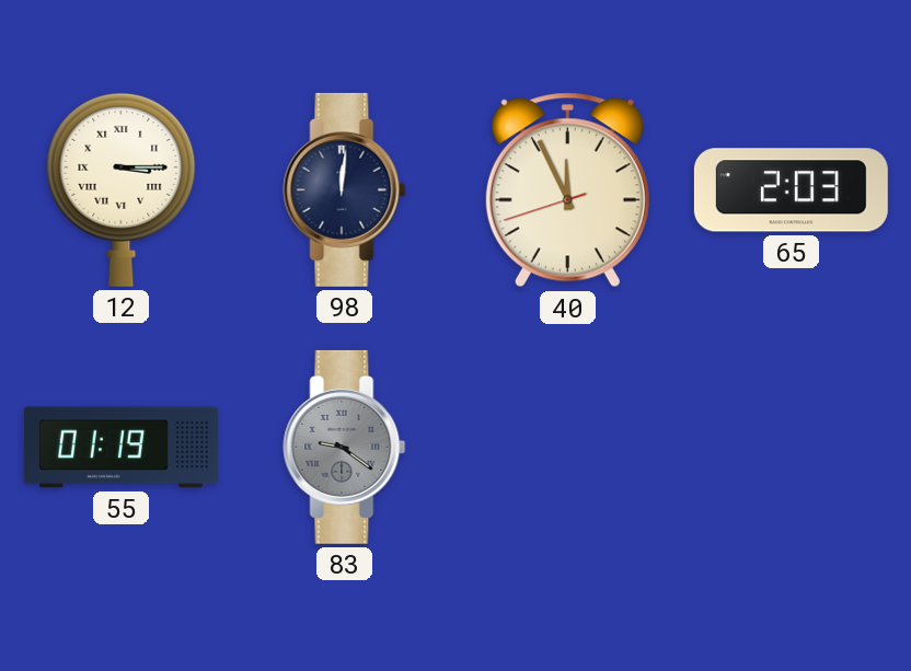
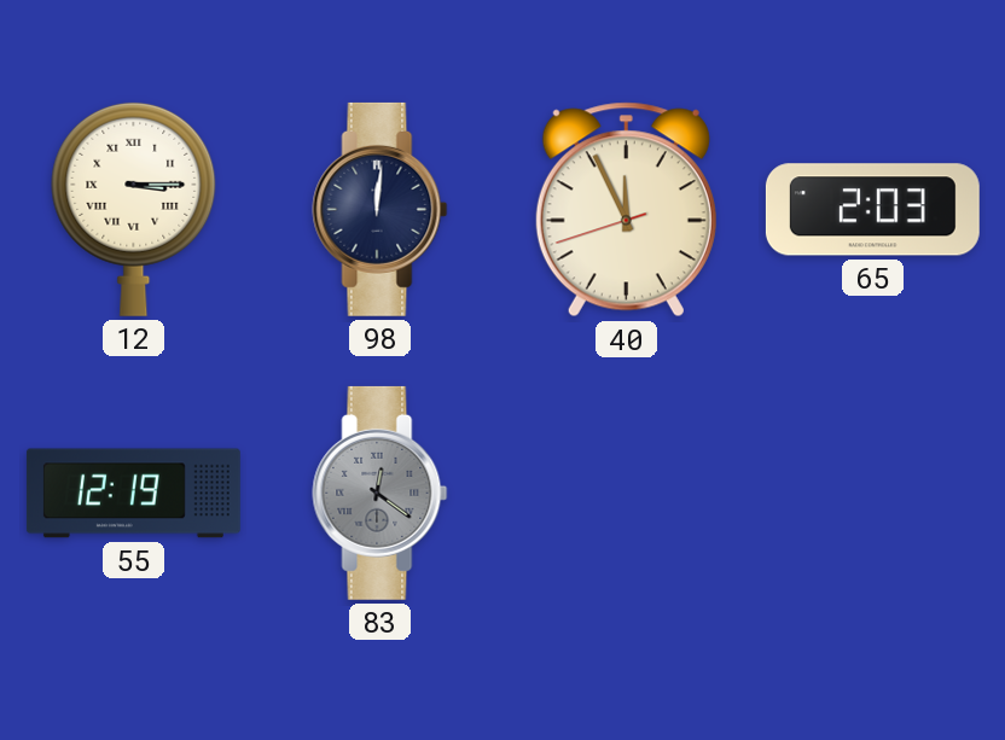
55: 01:19 -> 12:19
83: 9:21 -> 12:21
